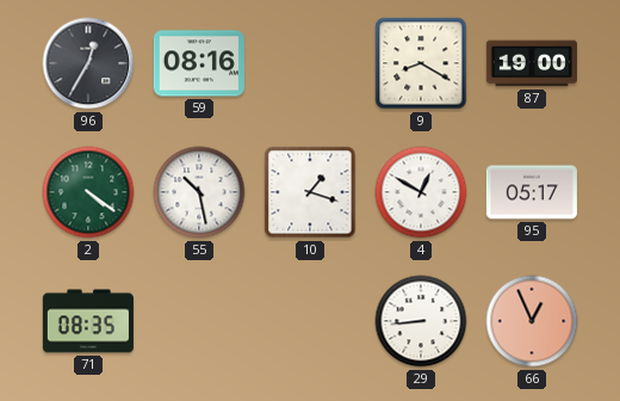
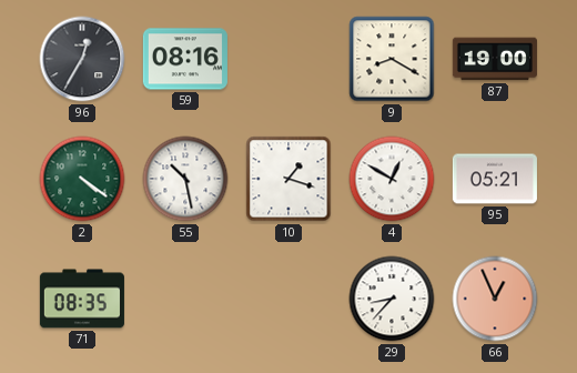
95: 05:17 -> 05:21
29: 8:44 -> 8:37
